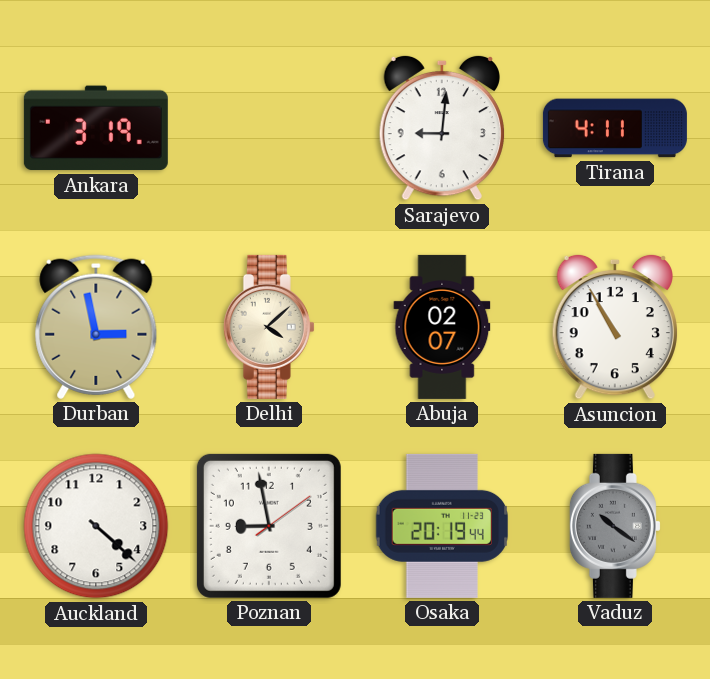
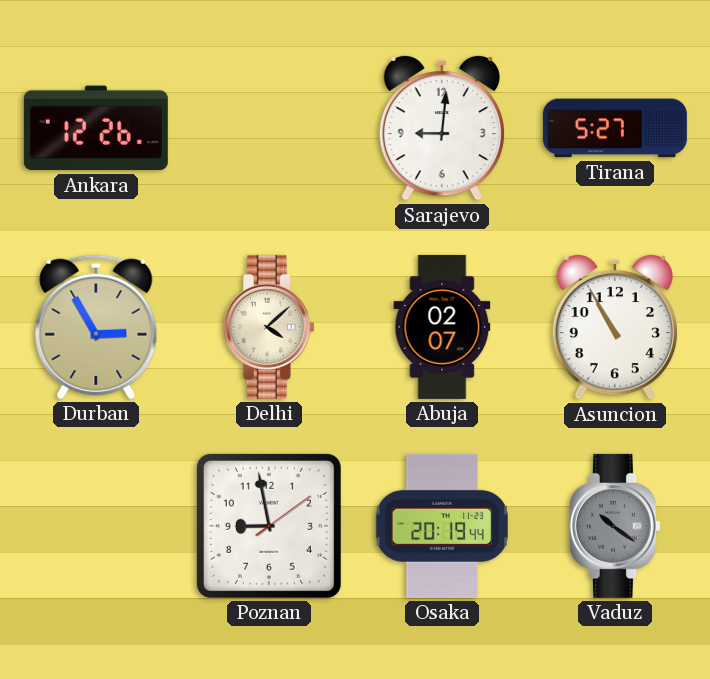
Ankara: 3:19 -> 12:26
Tirana: 4:11 -> 5:27
Durban: 2:58 -> 2:55
Auckland: 4:22 -> none
